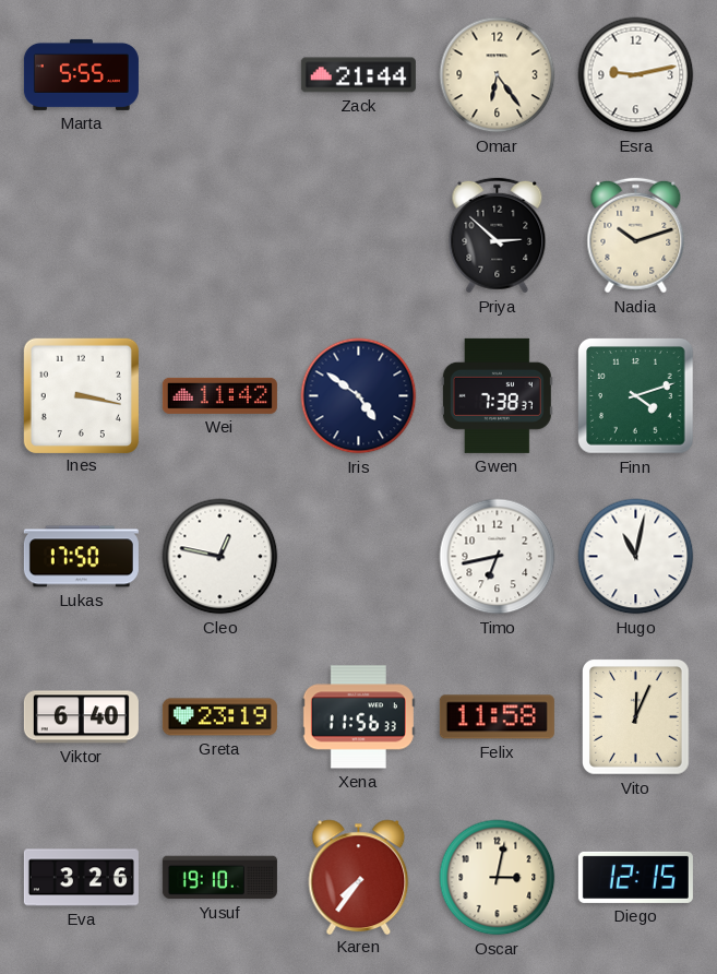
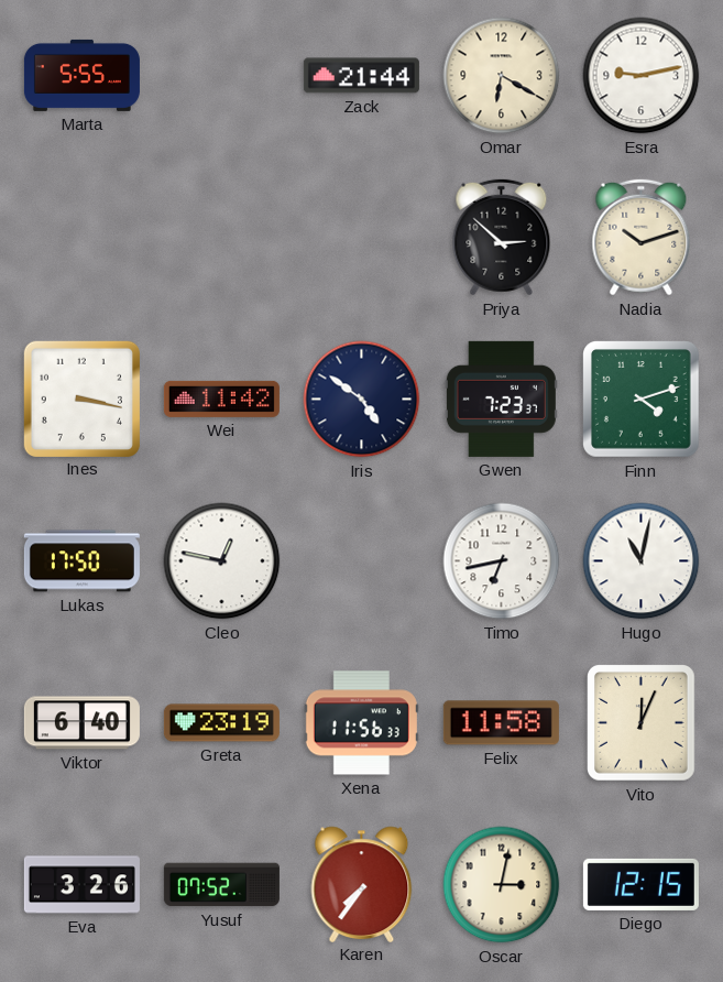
Omar: 6:24 -> 6:20
Gwen: 7:38 -> 7:23
Yusuf: 19:10 -> 07:52
